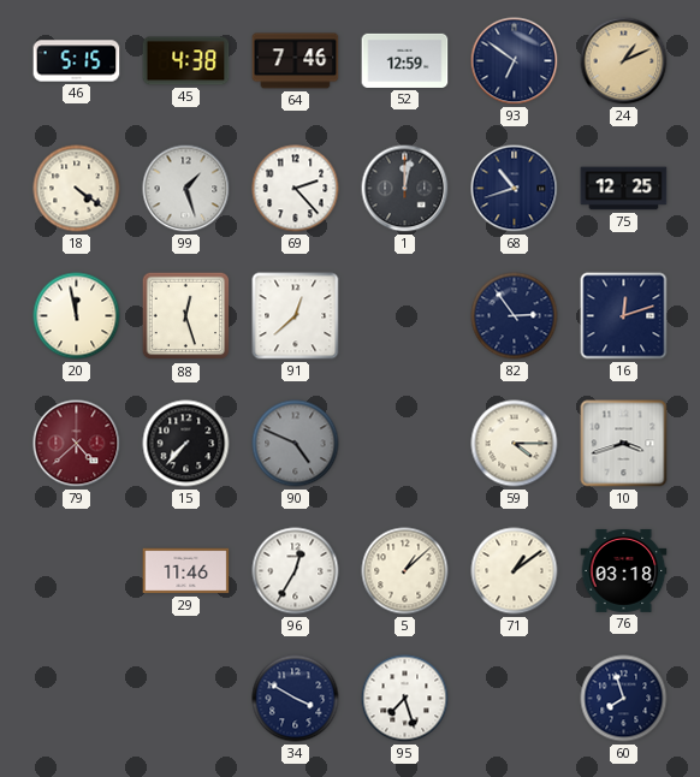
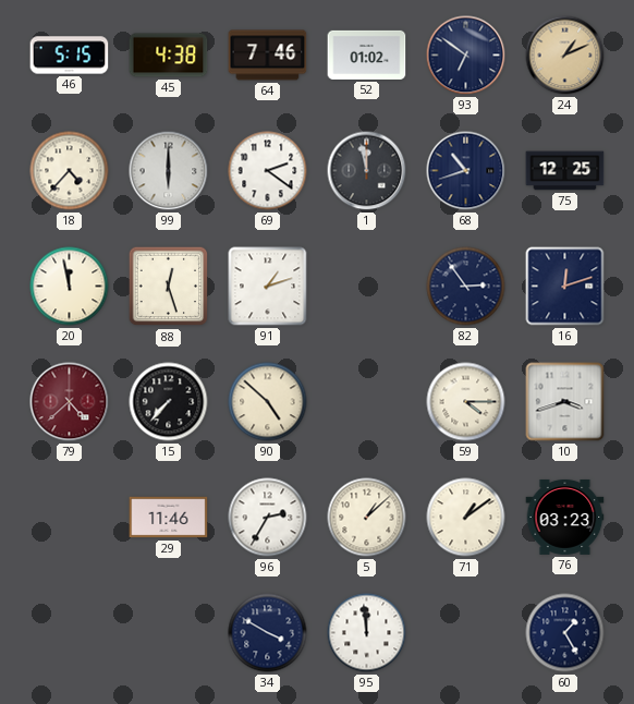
52: 12:59 -> 01:02
18: 4:21 -> 4:37
99: 1:27 -> 6:00
69: 2:23 -> 2:21
1: 12:02 -> 11:58
91: 12:38 -> 1:12
90: 4:49 -> 4:52
90 dial: grey -> cream
96: 12:35 -> 2:35
76: 03:18 -> 03:23
95: 7:27 -> 11:59
60: 7:57 -> 1:25
